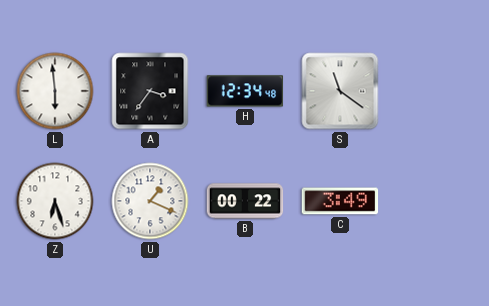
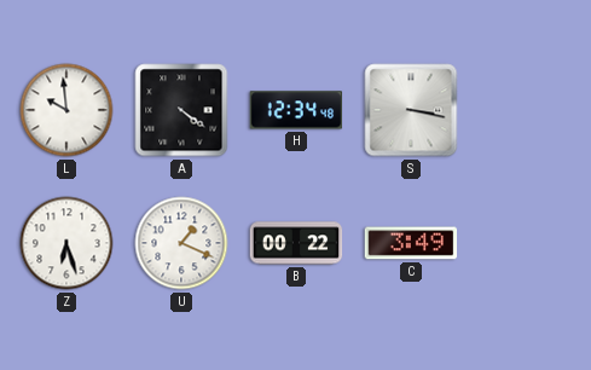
L: 5:59 -> 9:59
A: 3:36 -> 4:21
S: 11:21 -> 3:17
